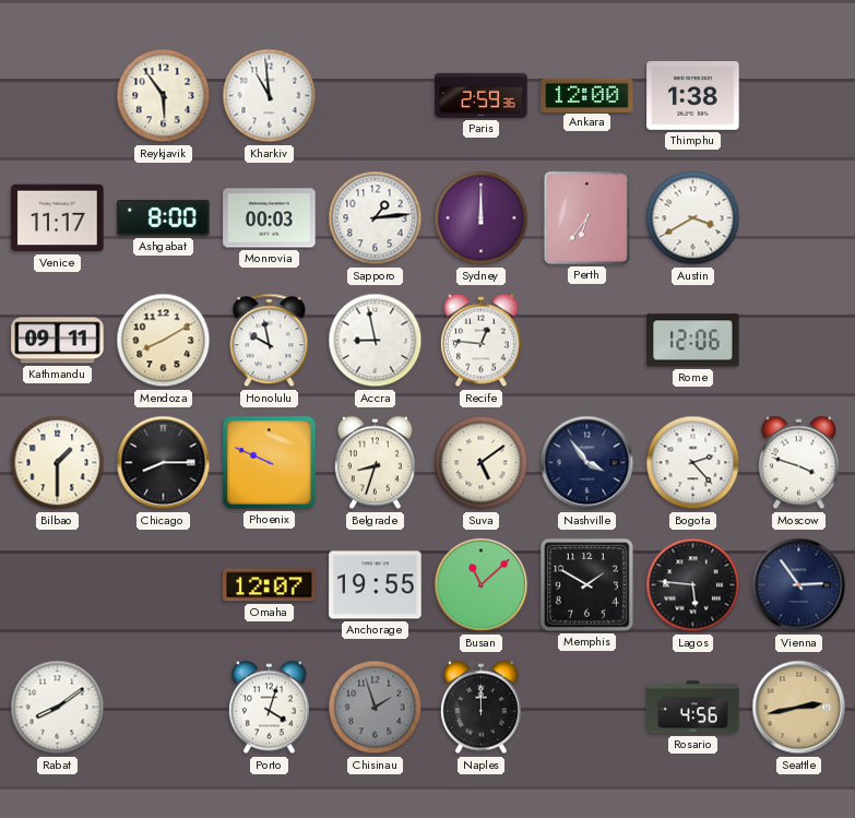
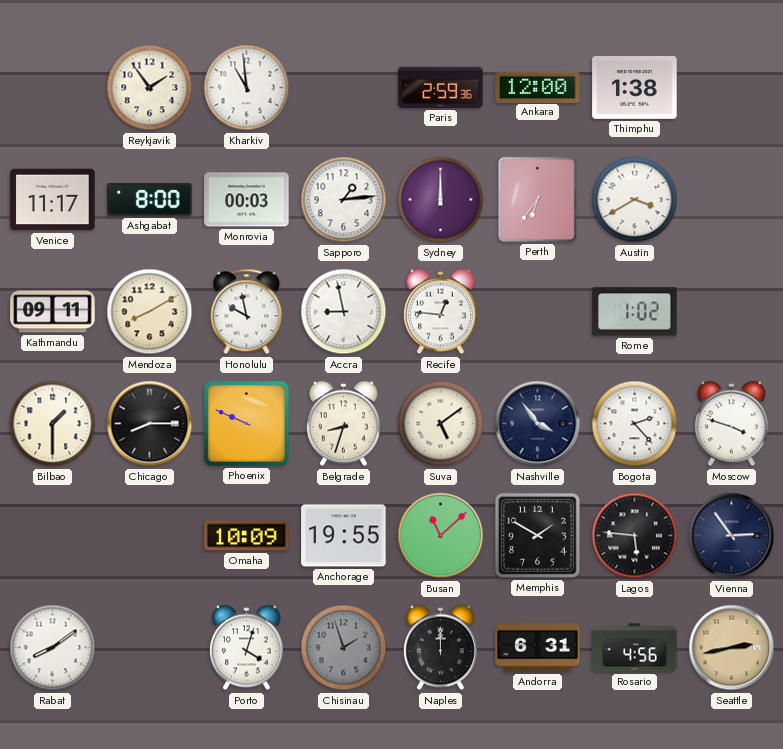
Reykjavik: 5:54 -> 1:54
Rome: 12:06 -> 1:02
Omaha: 12:07 -> 10:09
Andorra: none -> 6:31
